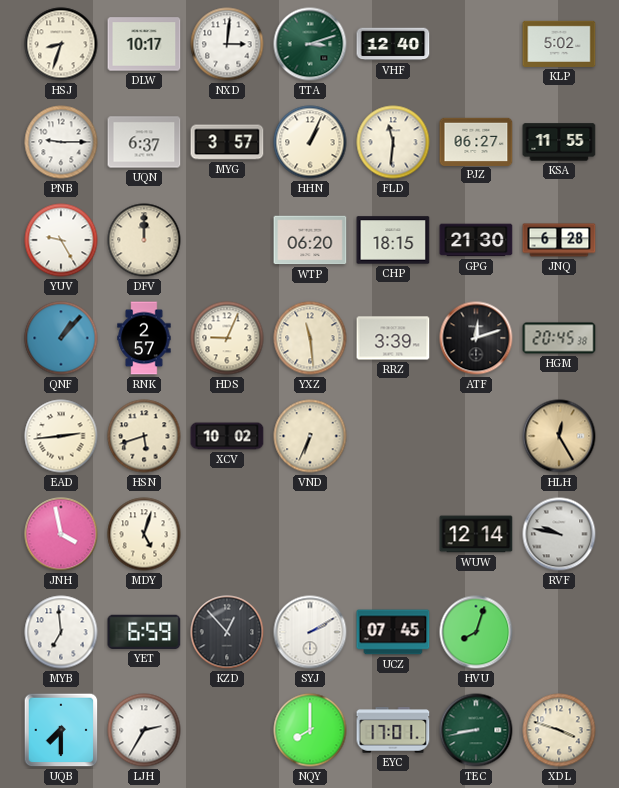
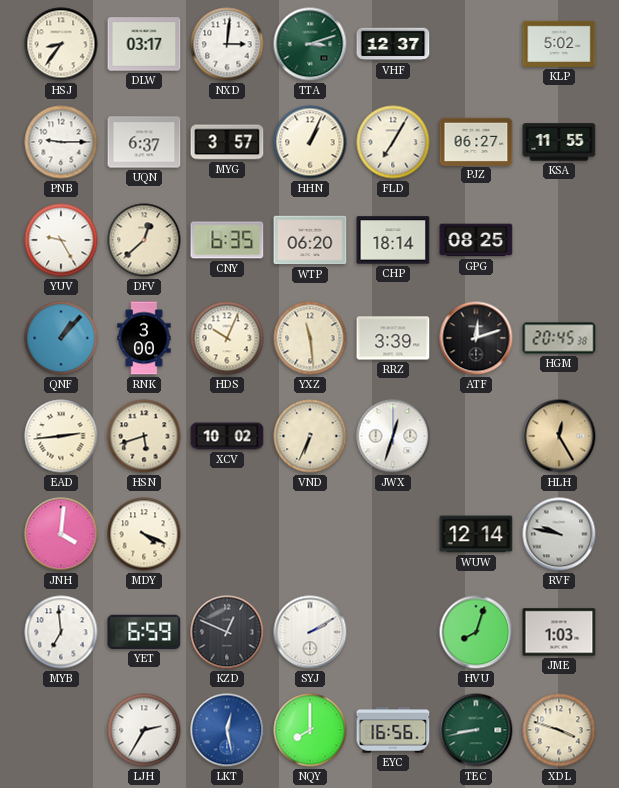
HSJ: 8:33 -> 8:36
DLW: 10:17 -> 03:17
VHF: 12:40 -> 12:37
FLD: 11:31 -> 7:05
DFV: 12:00 -> 12:38
CNY: none -> 6:35
CHP: 18:15 -> 18:14
GPG: 21:30 -> 08:25
JNQ: 6:28 -> none
RNK: 2:57 -> 3:00
HDS: 9:04 -> 10:04
JWX: none -> 12:33
JNH: 3:58 -> 4:01
MDY: 5:03 -> 4:19
KZD: 12:53 -> 12:49
UCZ: 07:45 -> none
JME: none -> 1:03
UQB: 7:30 -> none
LKT: none -> 12:28
EYC: 17:01 -> 16:56
